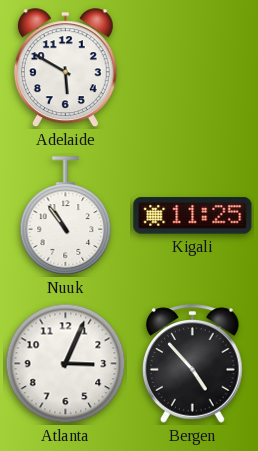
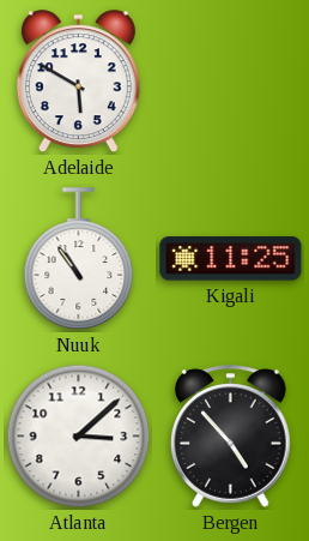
Atlanta: 3:04 -> 3:08
